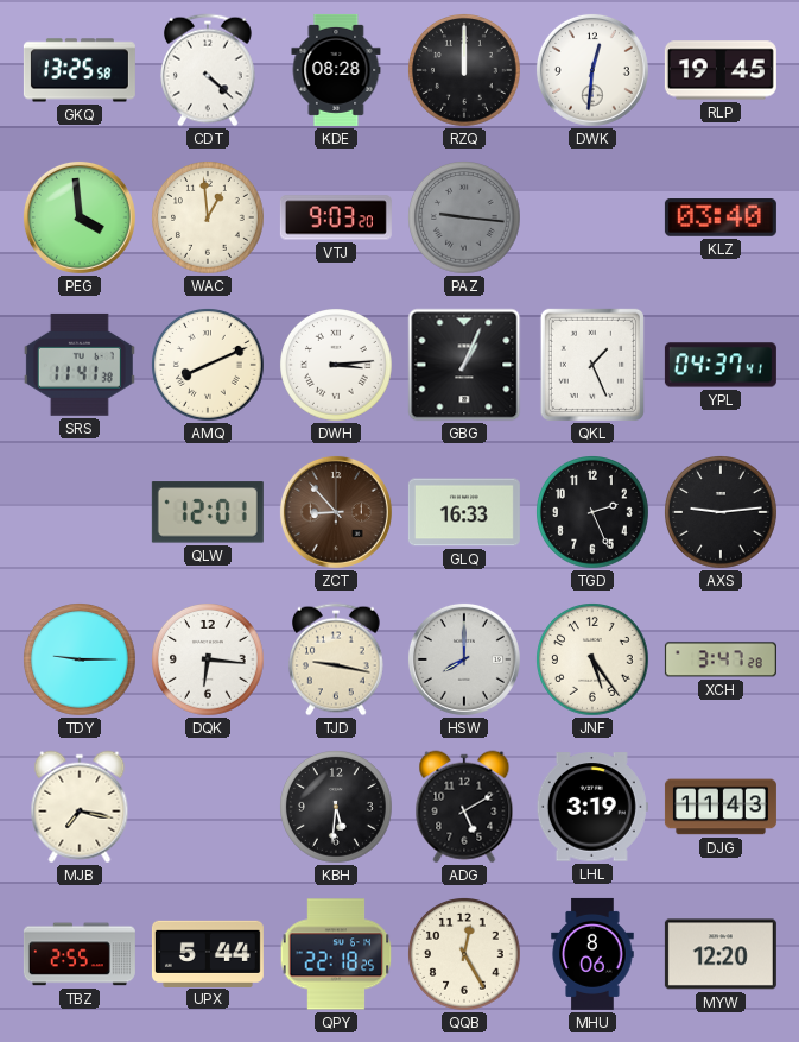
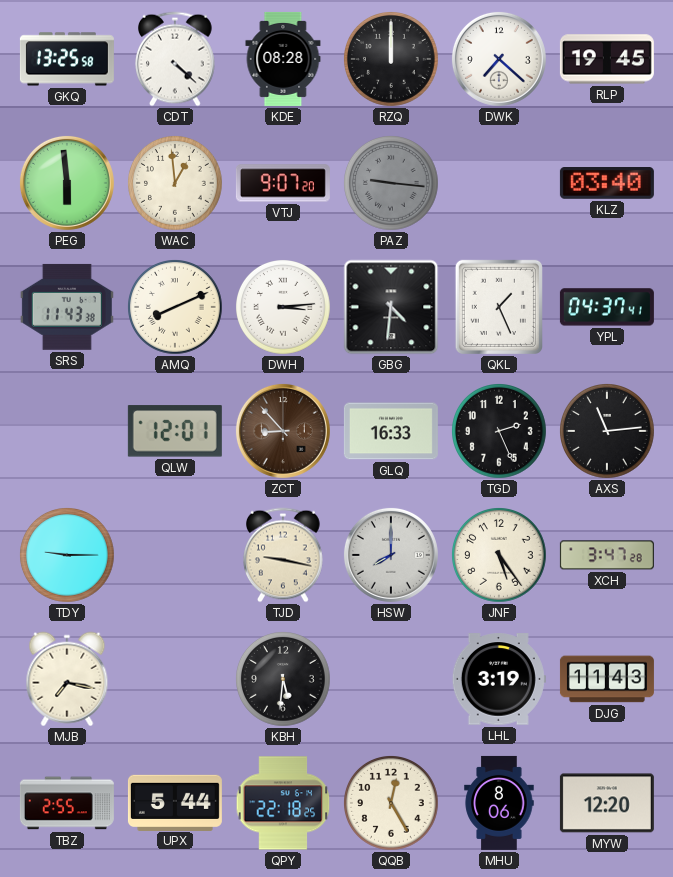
DWK: 12:31 -> 7:22
PEG: 3:59 -> 5:59
VTJ: 9:03 -> 9:07
SRS: 11:41 -> 11:43
GBG: 1:04 -> 4:31
AXS: 9:14 -> 11:14
DQK: 6:16 -> none
ADG: 5:10 -> none
